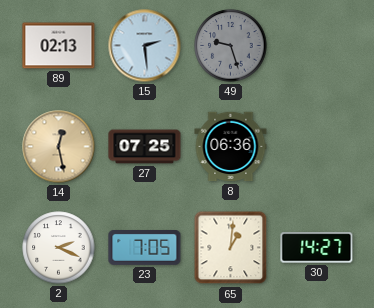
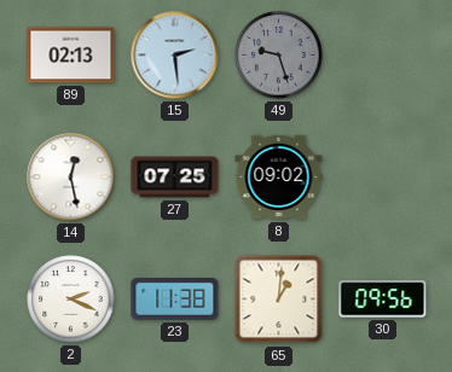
14 dial: champagne -> white
8: 06:36 -> 09:02
23: 7:05 -> 11:38
30: 14:27 -> 09:56
